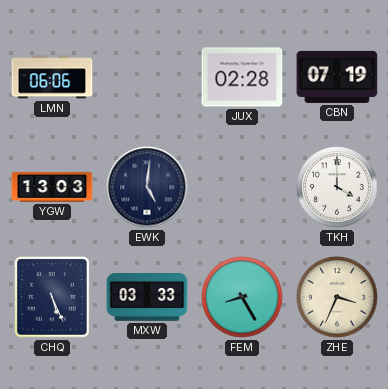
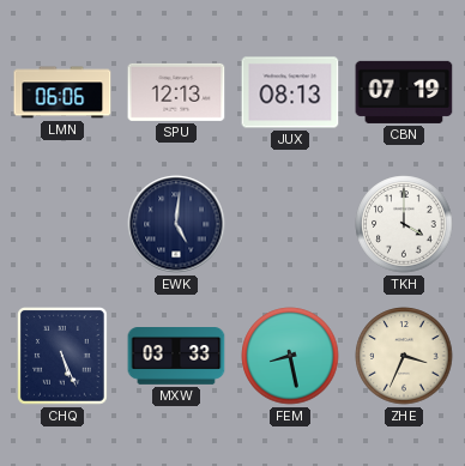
SPU: none -> 12:13
JUX: 02:28 -> 08:13
YGW: 13:03 -> none
FEM: 8:25 -> 8:28
